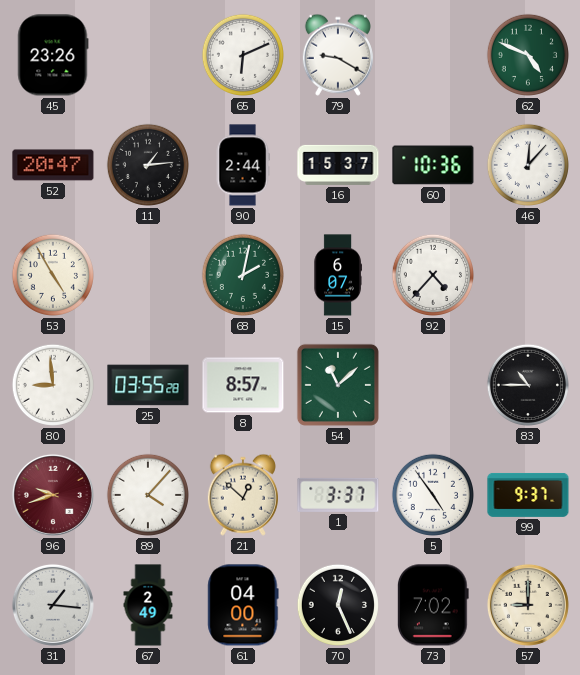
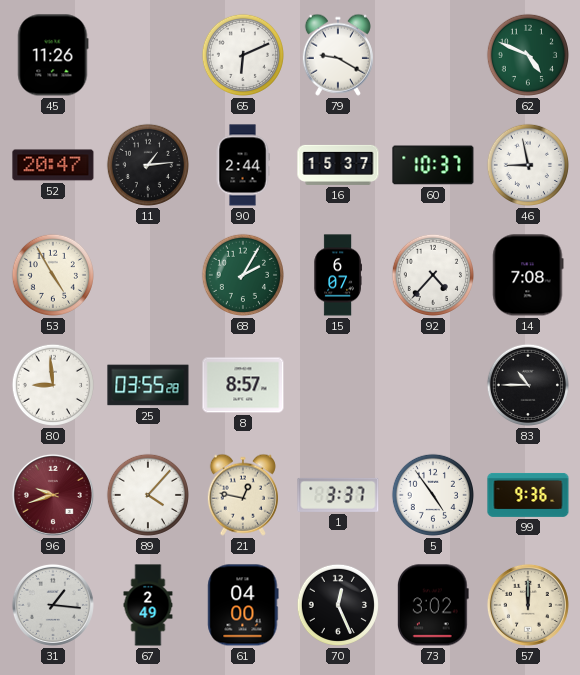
45: 23:26 -> 11:26
60: 10:36 -> 10:37
46: 12:07 -> 8:58
68: 2:02 -> 2:05
14: none -> 7:08
54: 11:08 -> none
21: 12:52 -> 12:47
99: 9:37 -> 9:36
73: 7:02 -> 3:02
57: 9:00 -> 12:00
